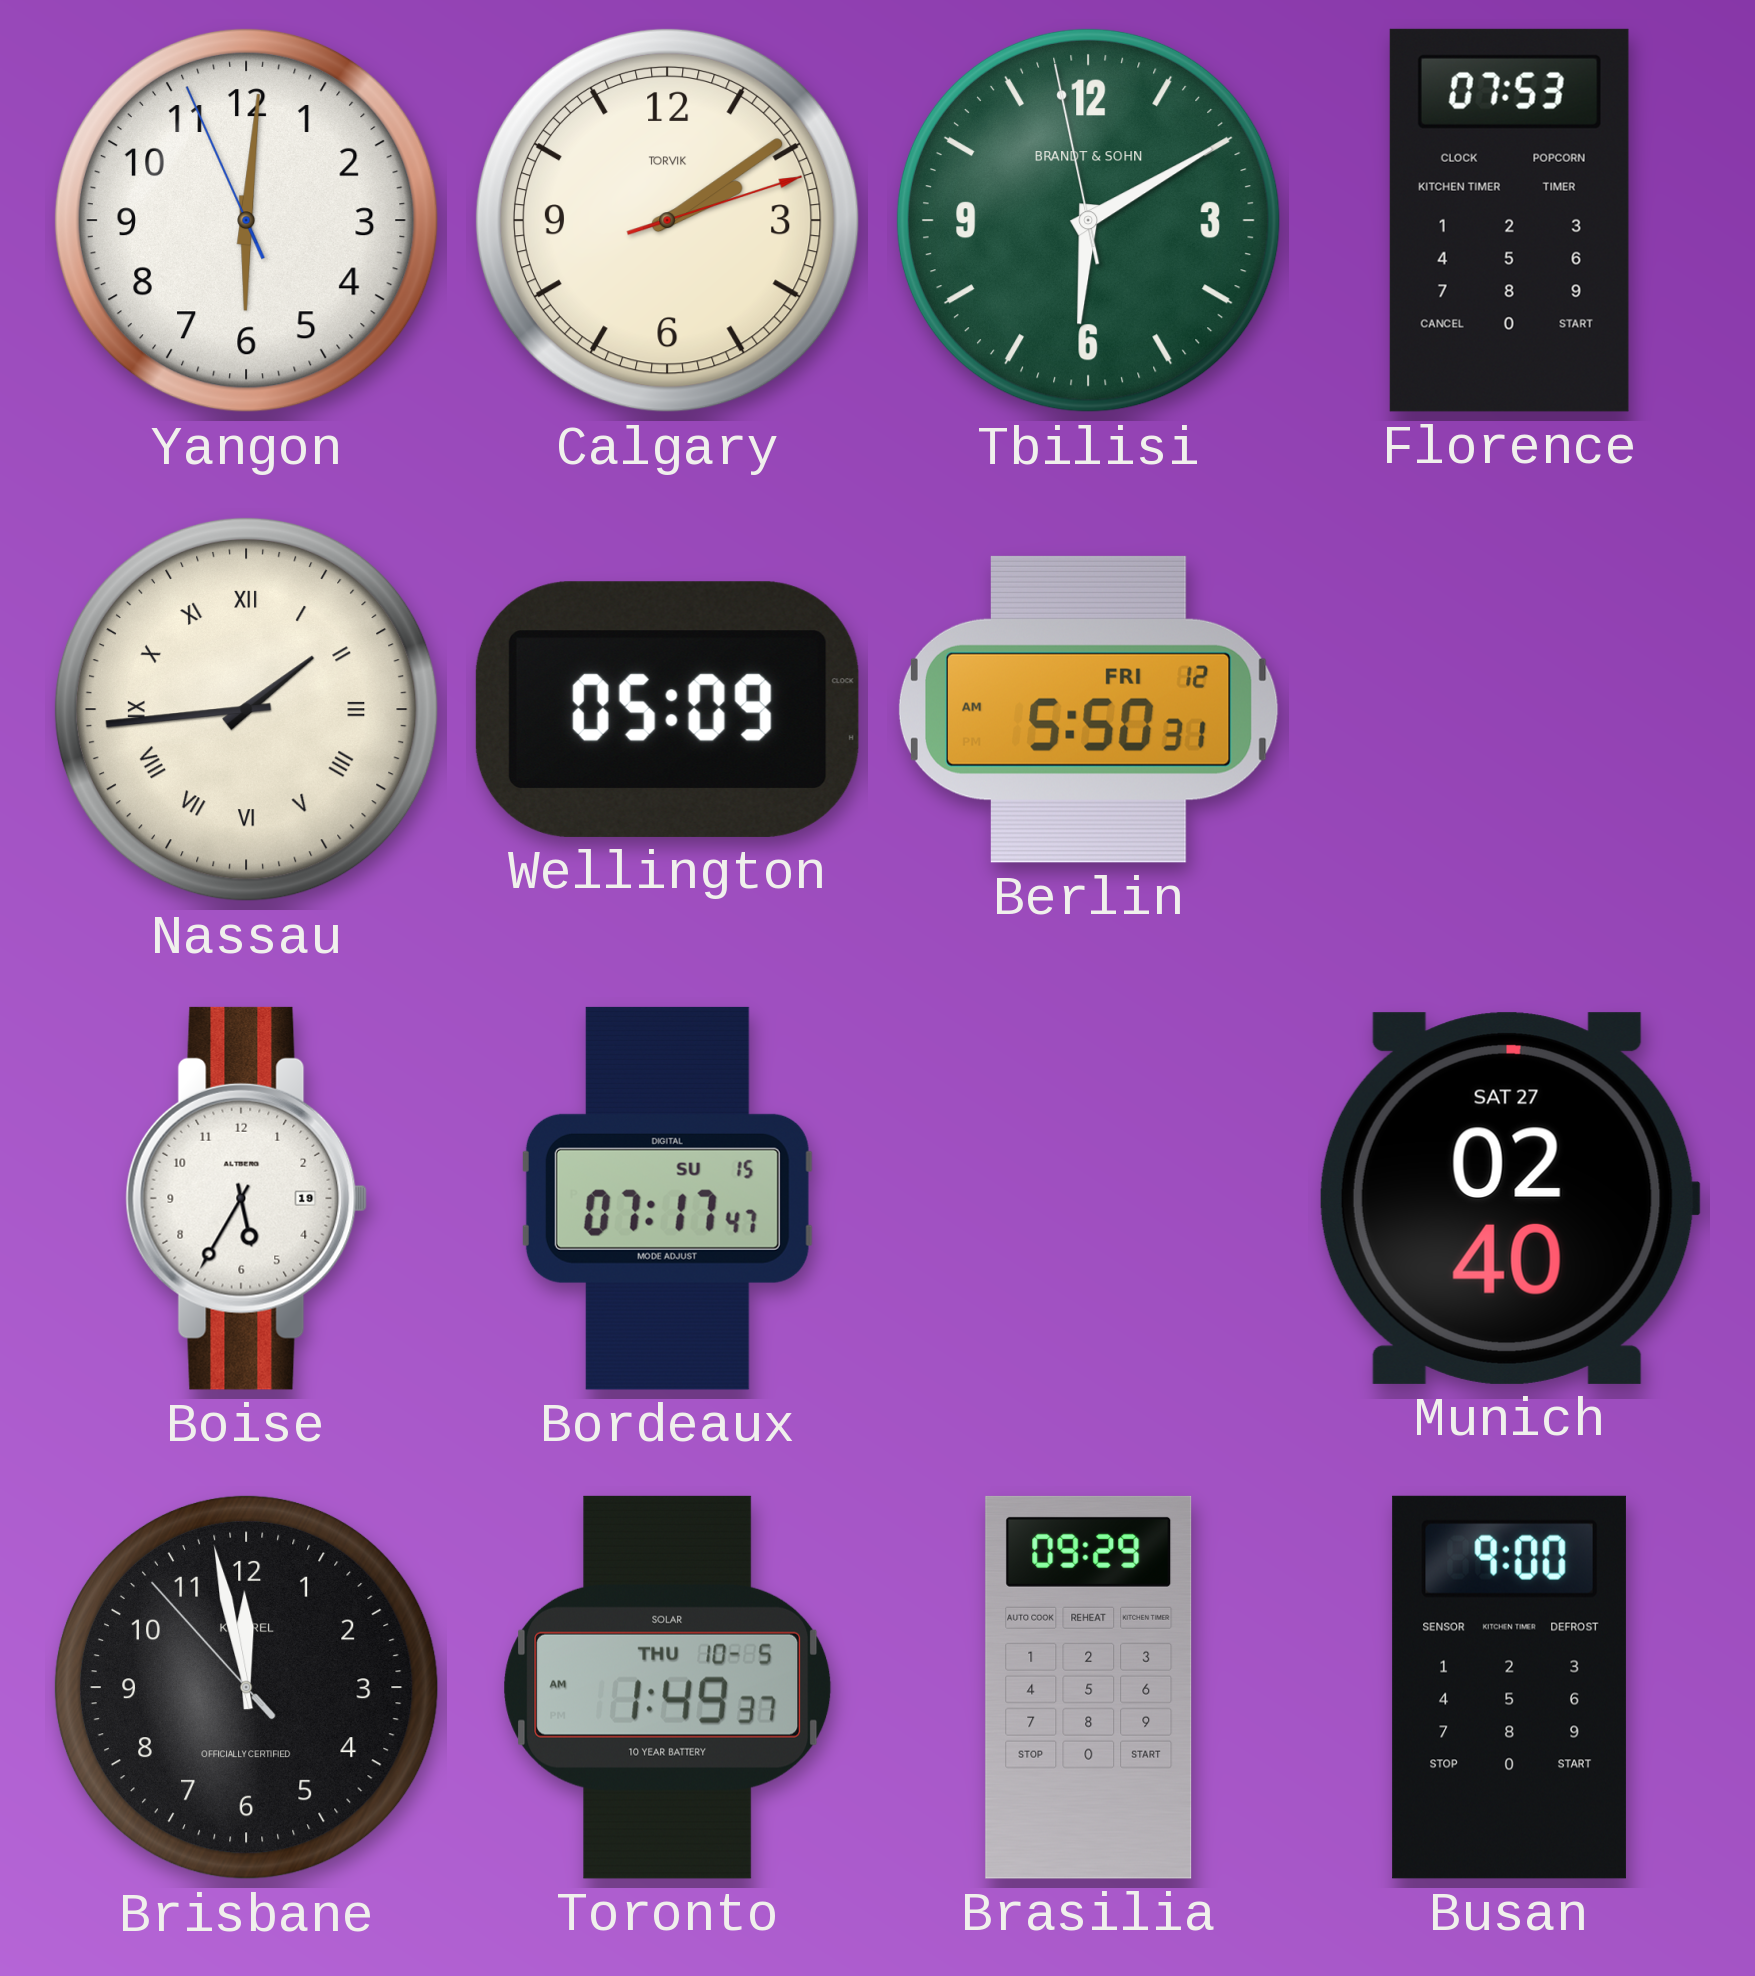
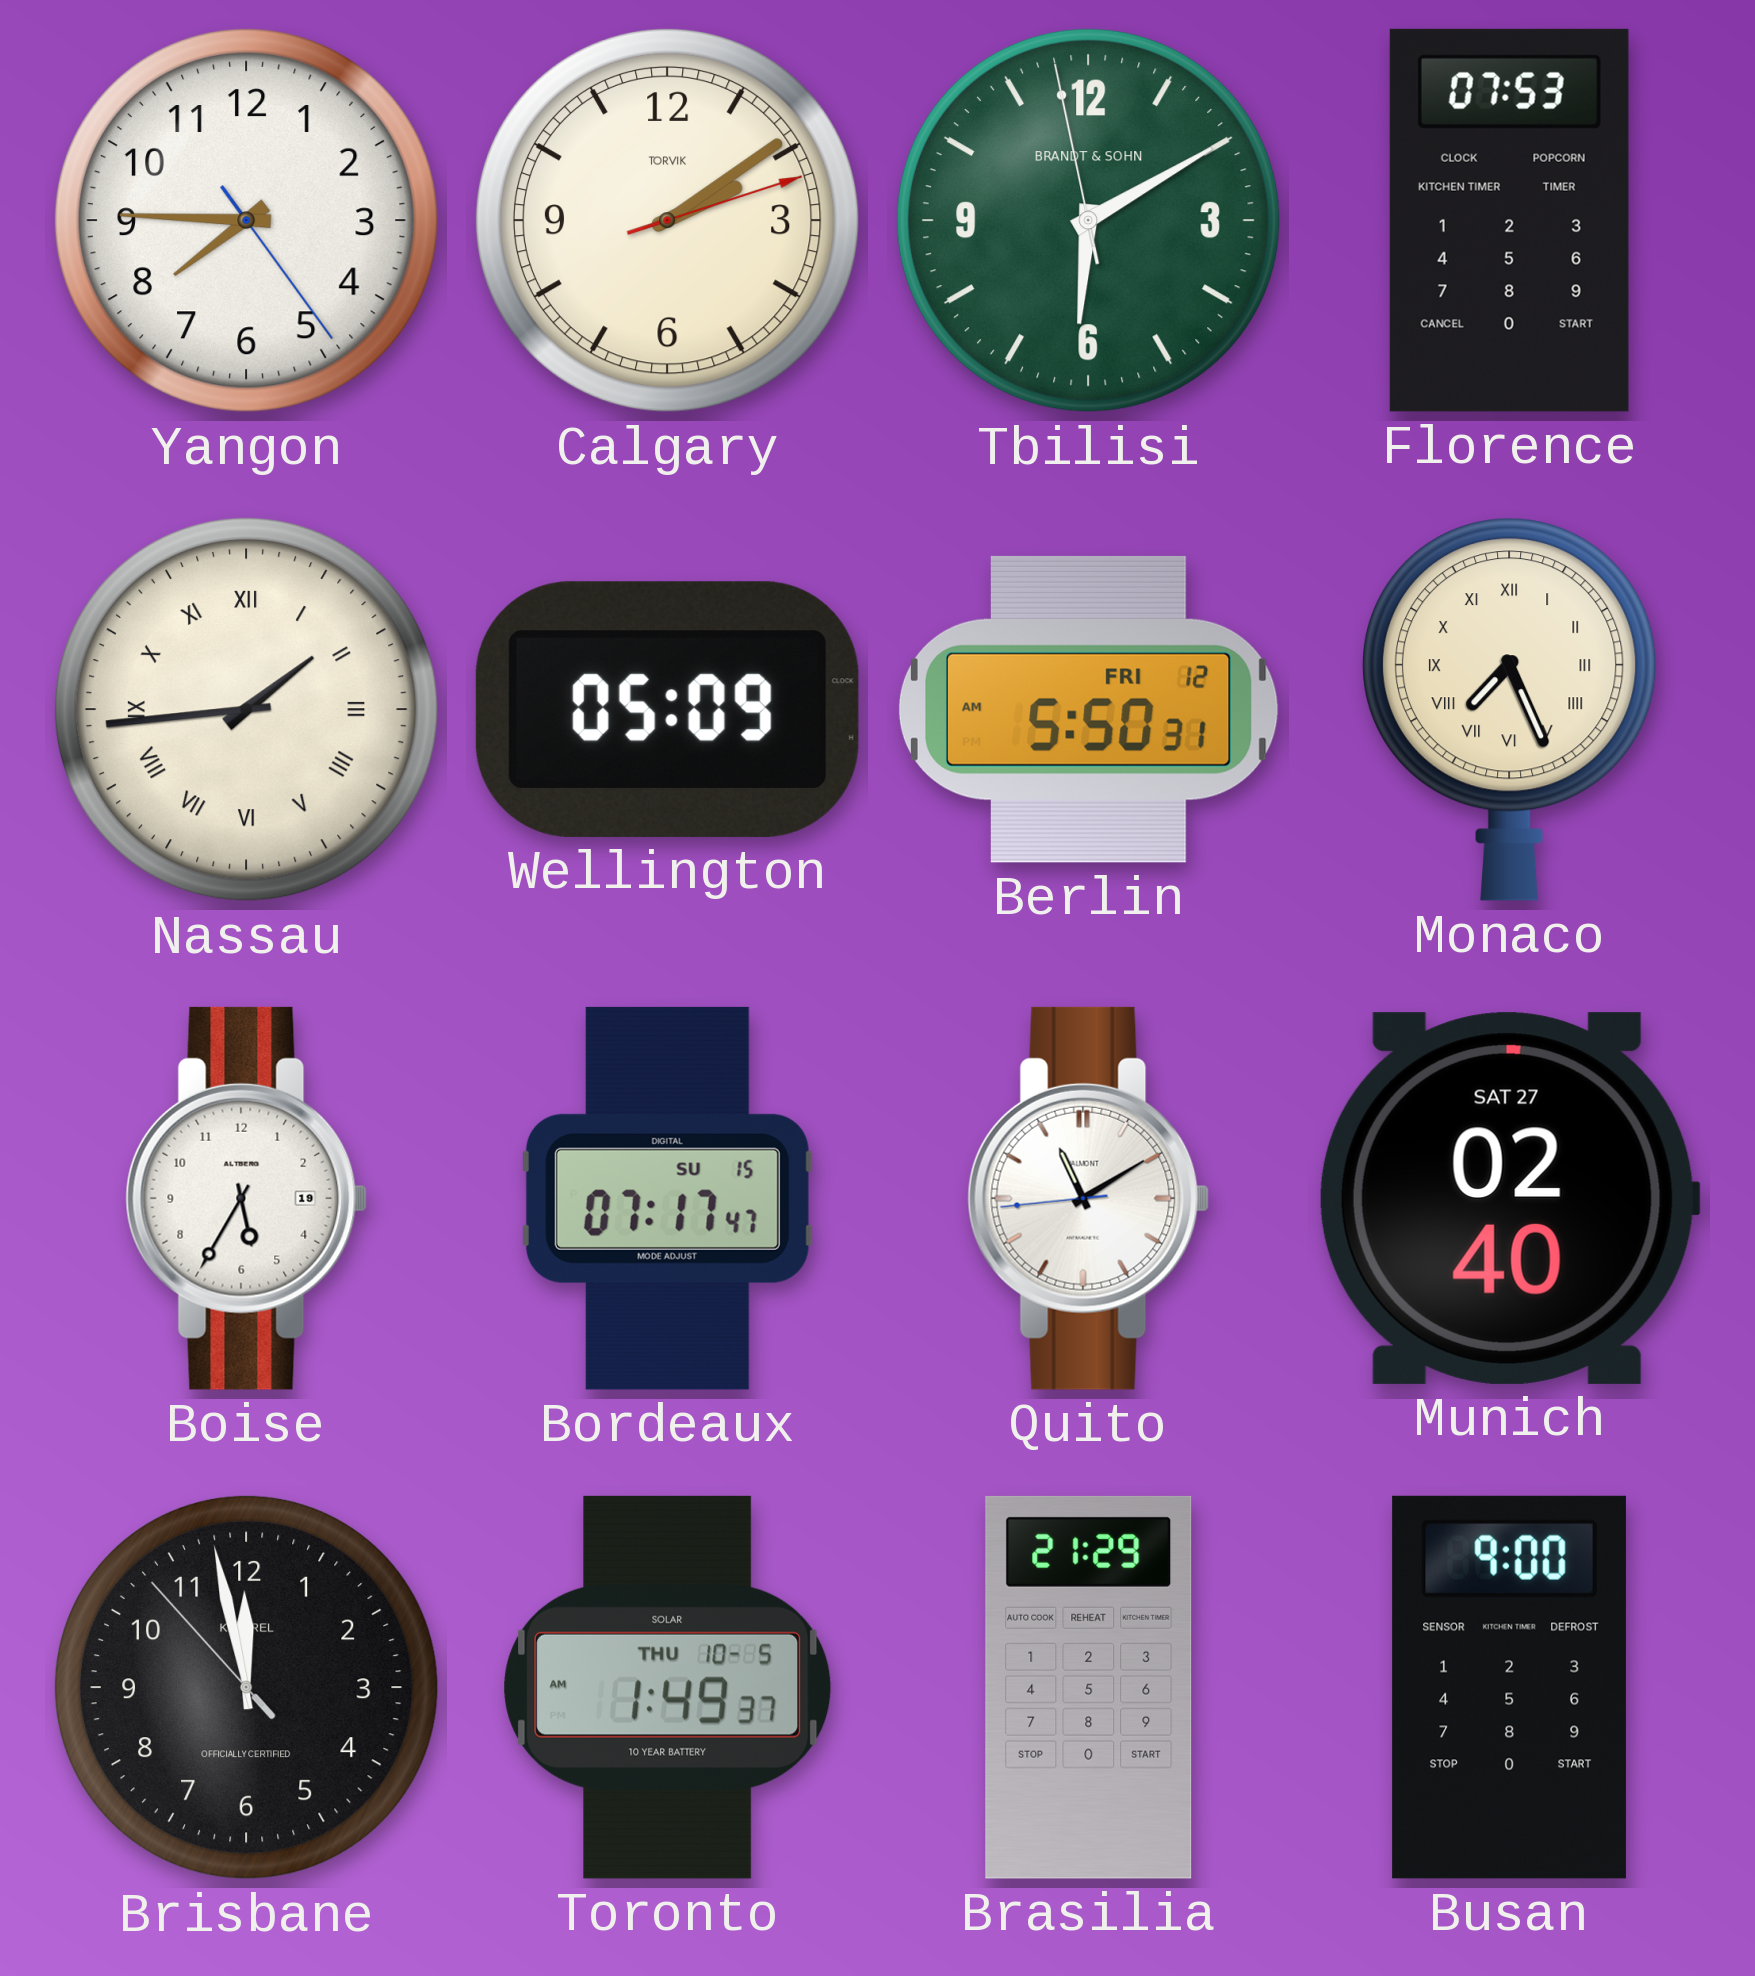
Yangon: 6:00 -> 7:45
Monaco: none -> 7:26
Quito: none -> 11:09
Brasilia: 09:29 -> 21:29
